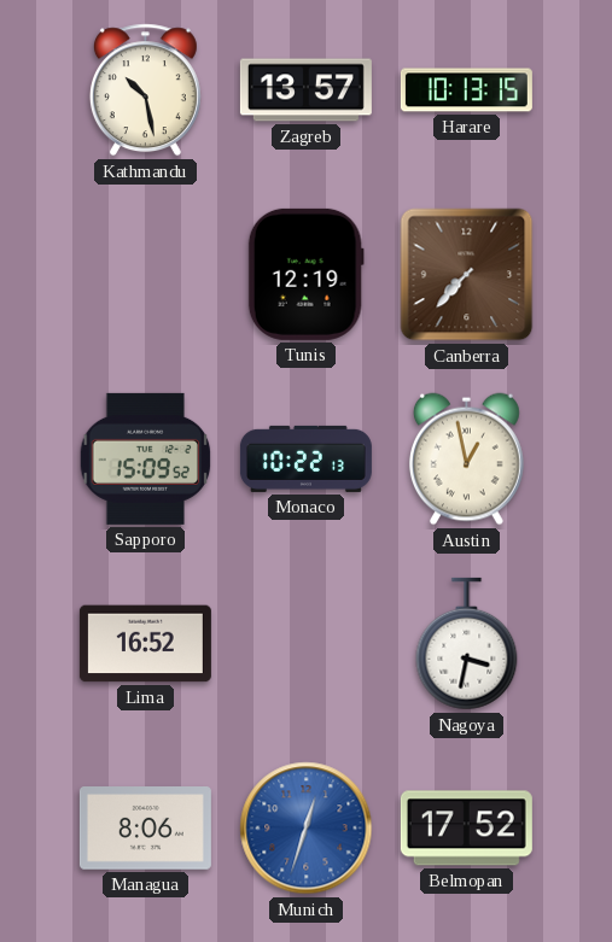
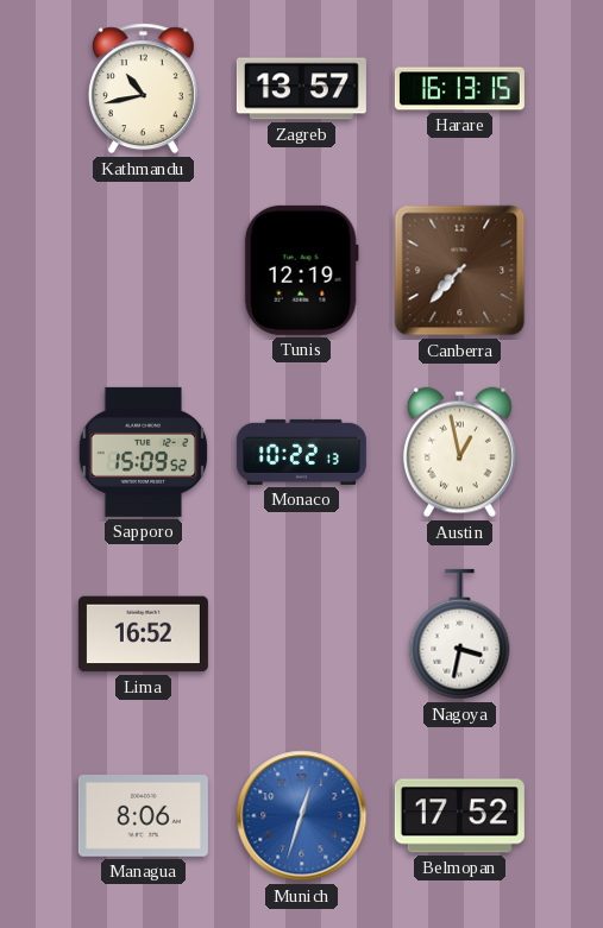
Kathmandu: 10:28 -> 10:43
Harare: 10:13 -> 16:13
